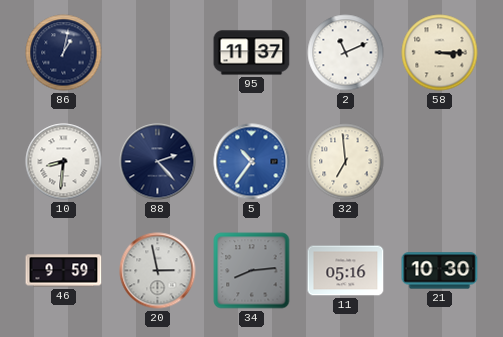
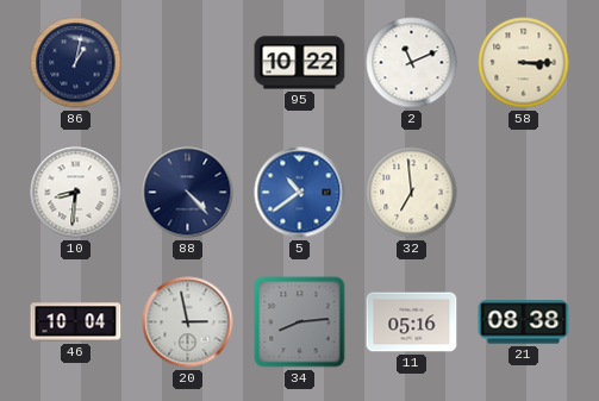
95: 11:37 -> 10:22
88: 2:23 -> 4:23
5: 10:36 -> 10:39
46: 9:59 -> 10:04
21: 10:30 -> 08:38
